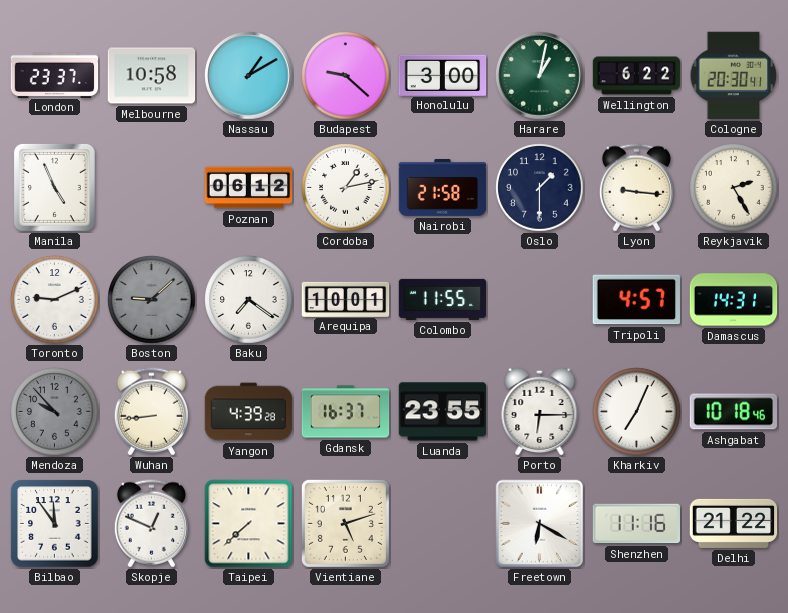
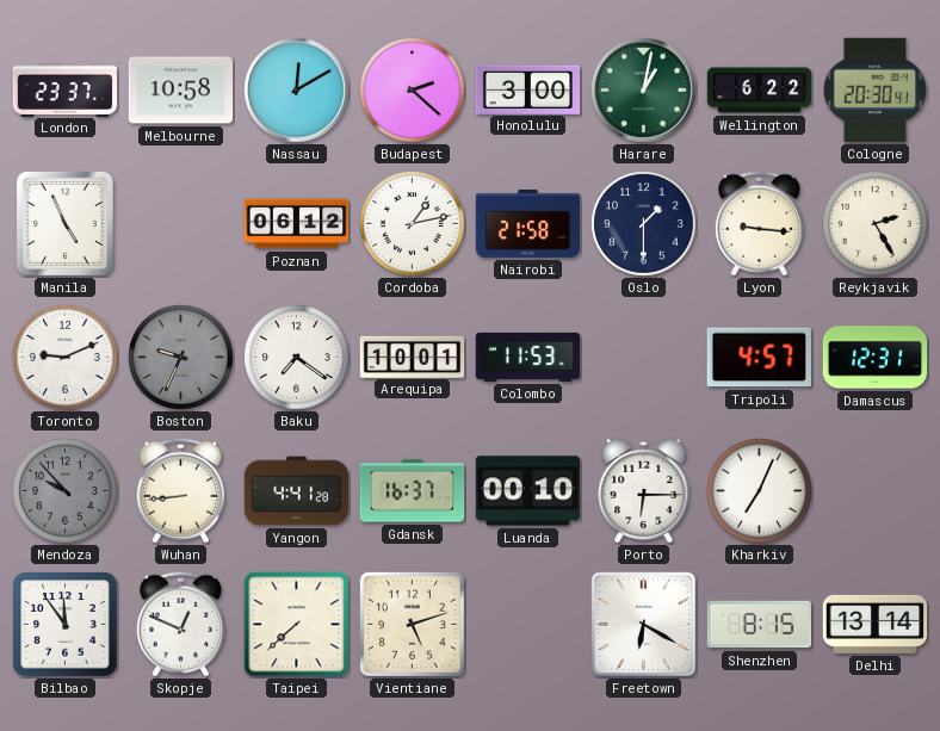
Nassau: 1:10 -> 12:10
Budapest: 9:22 -> 2:22
Boston: 9:08 -> 9:34
Colombo: 11:55 -> 11:53
Damascus: 14:31 -> 12:31
Yangon: 4:39 -> 4:41
Luanda: 23:55 -> 00:10
Ashgabat: 10:18 -> none
Shenzhen: 11:16 -> 8:15
Delhi: 21:22 -> 13:14
